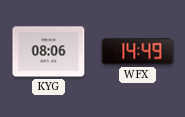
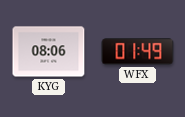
WFX: 14:49 -> 01:49
